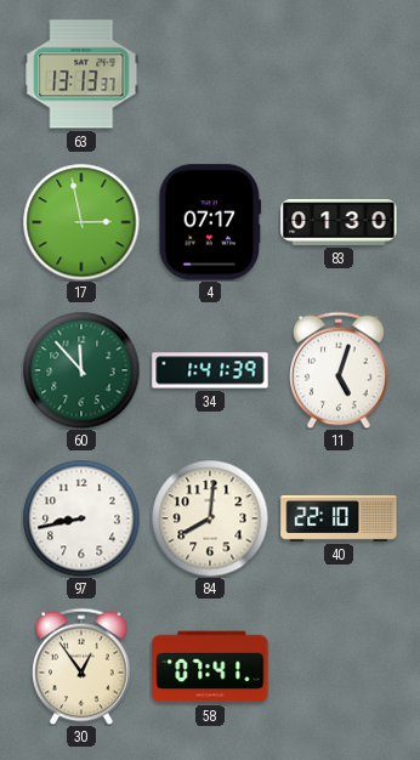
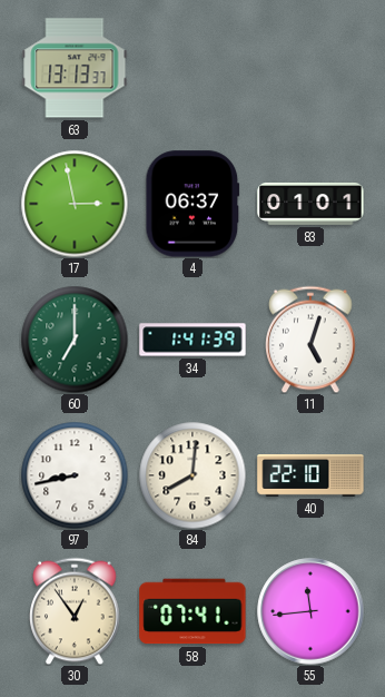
4: 07:17 -> 06:37
83: 01:30 -> 01:01
60: 11:53 -> 7:00
55: none -> 11:44
